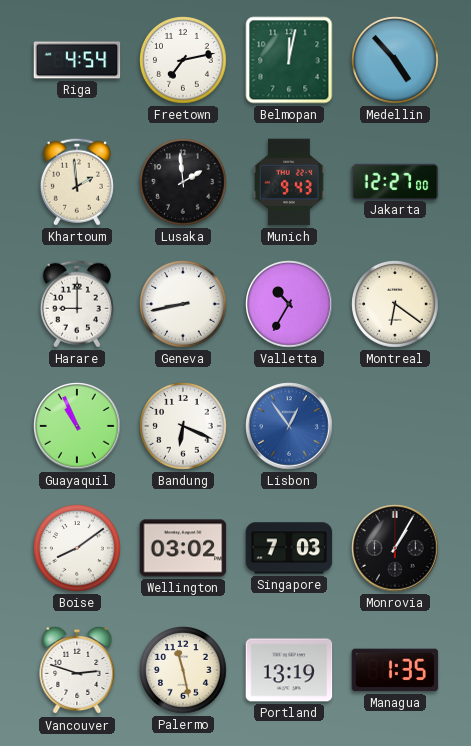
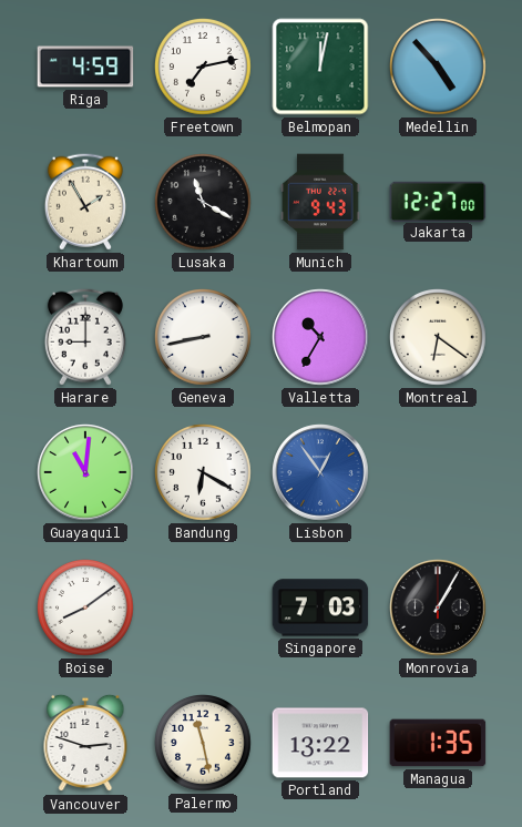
Riga: 4:54 -> 4:59
Khartoum: 1:59 -> 1:55
Lusaka: 1:59 -> 11:20
Guayaquil: 10:56 -> 11:01
Bandung: 6:19 -> 6:20
Wellington: 03:02 -> none
Portland: 13:19 -> 13:22
